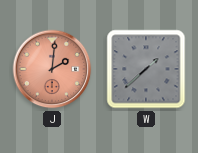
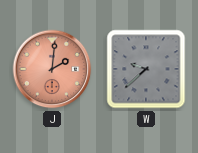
W: 1:38 -> 9:38
